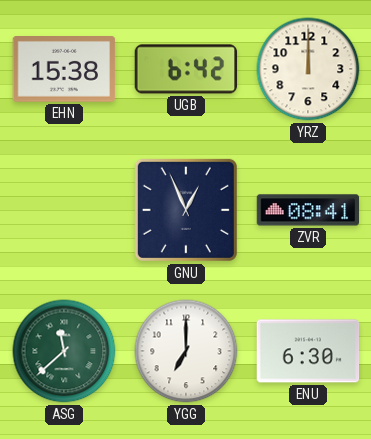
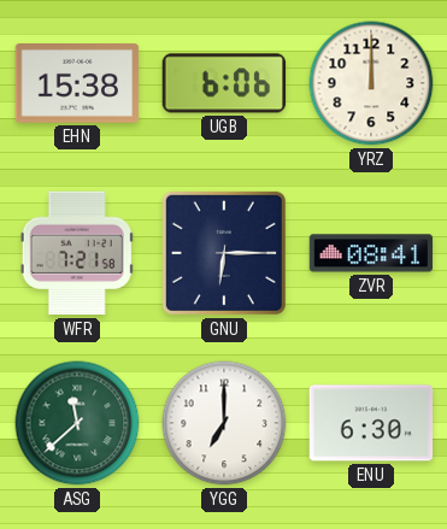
UGB: 6:42 -> 6:06
WFR: none -> 7:21
GNU: 12:56 -> 6:15
